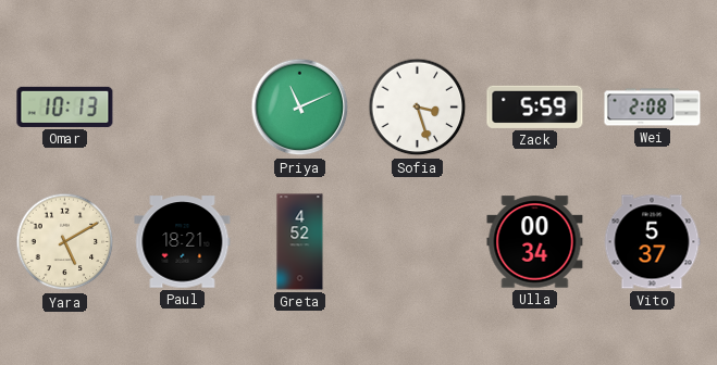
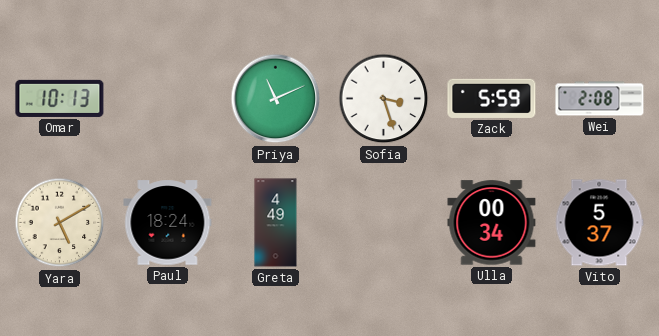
Paul: 18:21 -> 18:24
Greta: 4:52 -> 4:49
